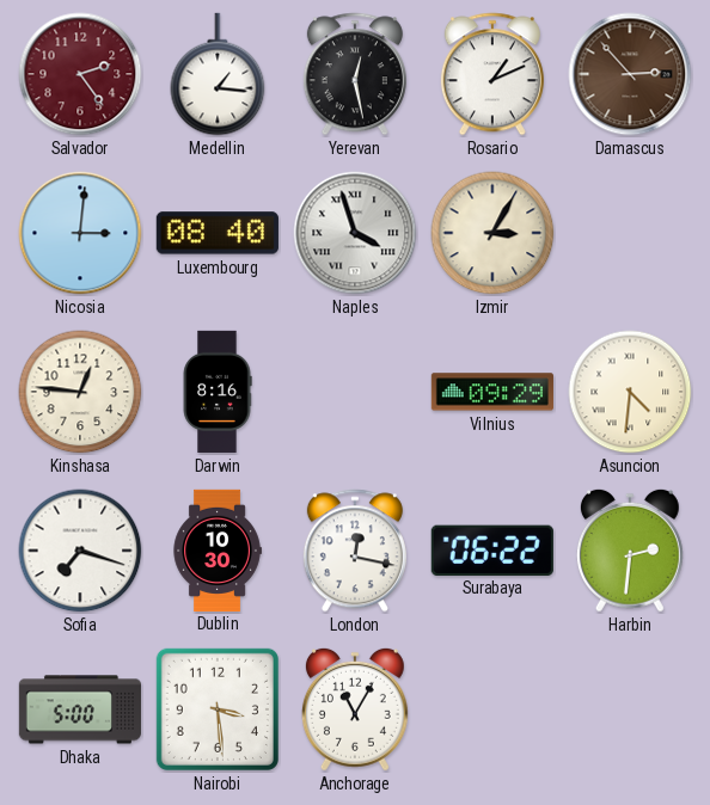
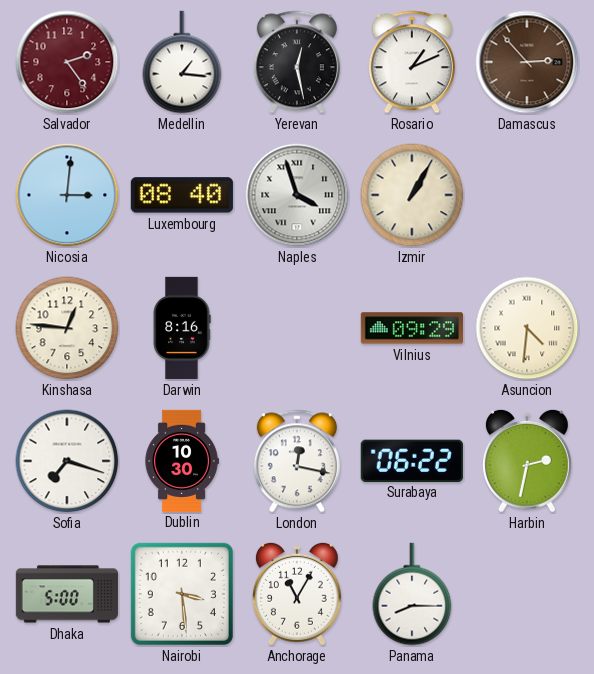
Izmir: 3:05 -> 1:05
Harbin: 2:31 -> 2:32
Panama: none -> 8:15
